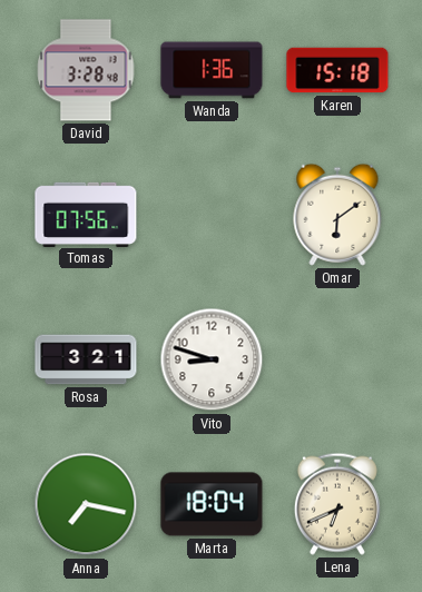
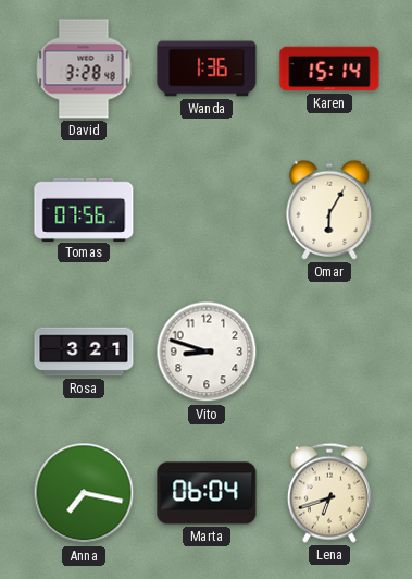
Karen: 15:18 -> 15:14
Omar: 6:09 -> 6:05
Marta: 18:04 -> 06:04
Lena: 6:41 -> 6:42
